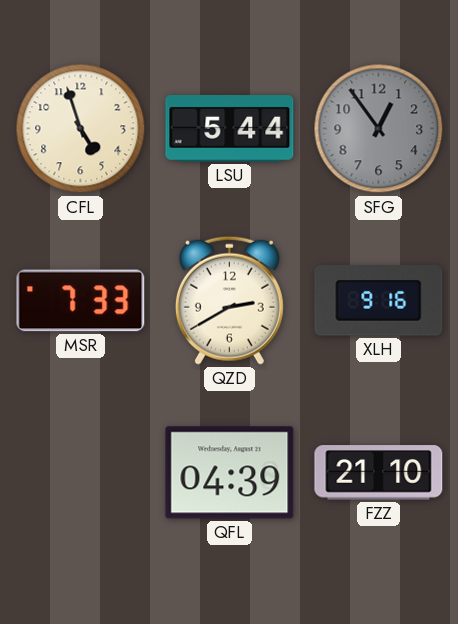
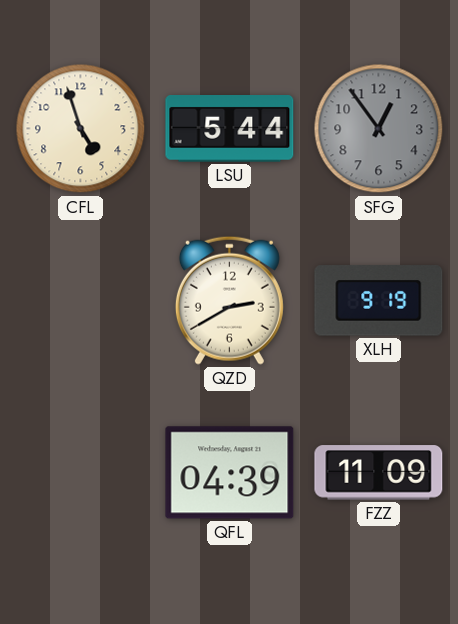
MSR: 7:33 -> none
XLH: 9:16 -> 9:19
FZZ: 21:10 -> 11:09
